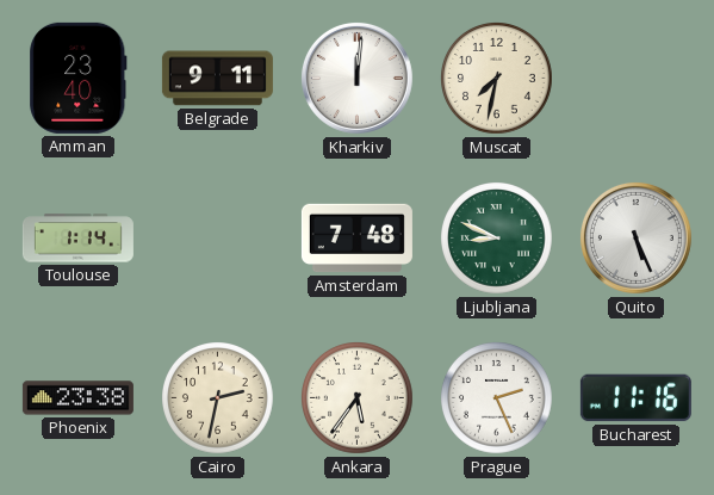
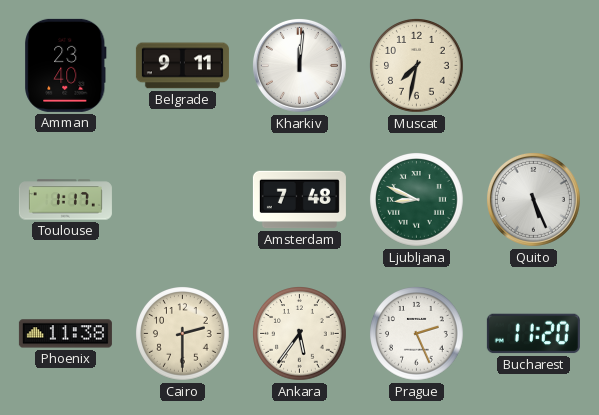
Toulouse: 1:14 -> 1:17
Phoenix: 23:38 -> 11:38
Cairo: 2:32 -> 2:30
Bucharest: 11:16 -> 11:20
